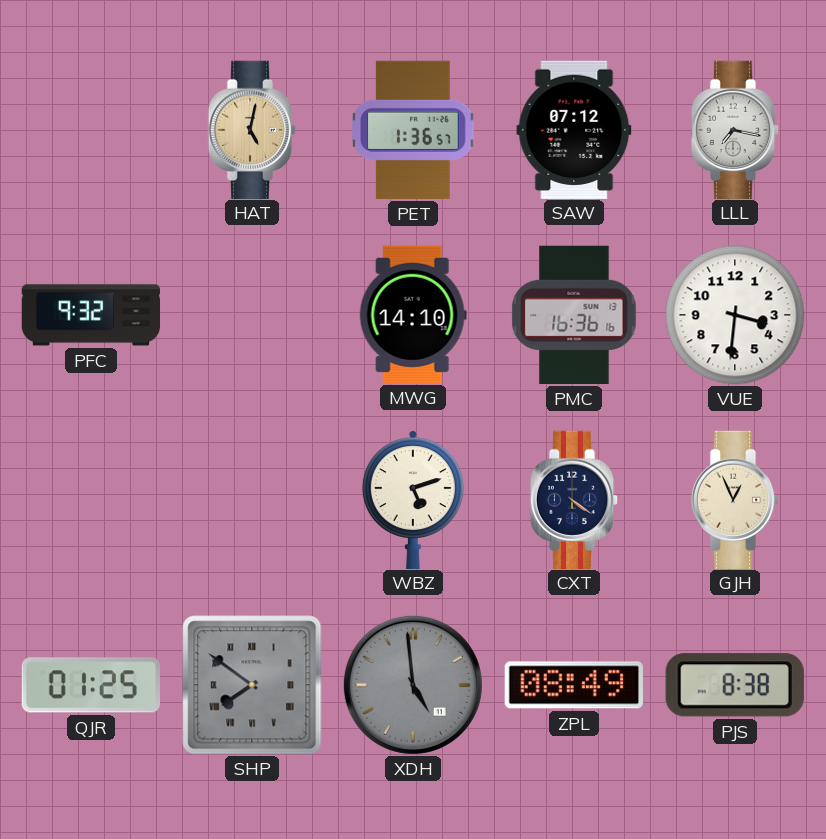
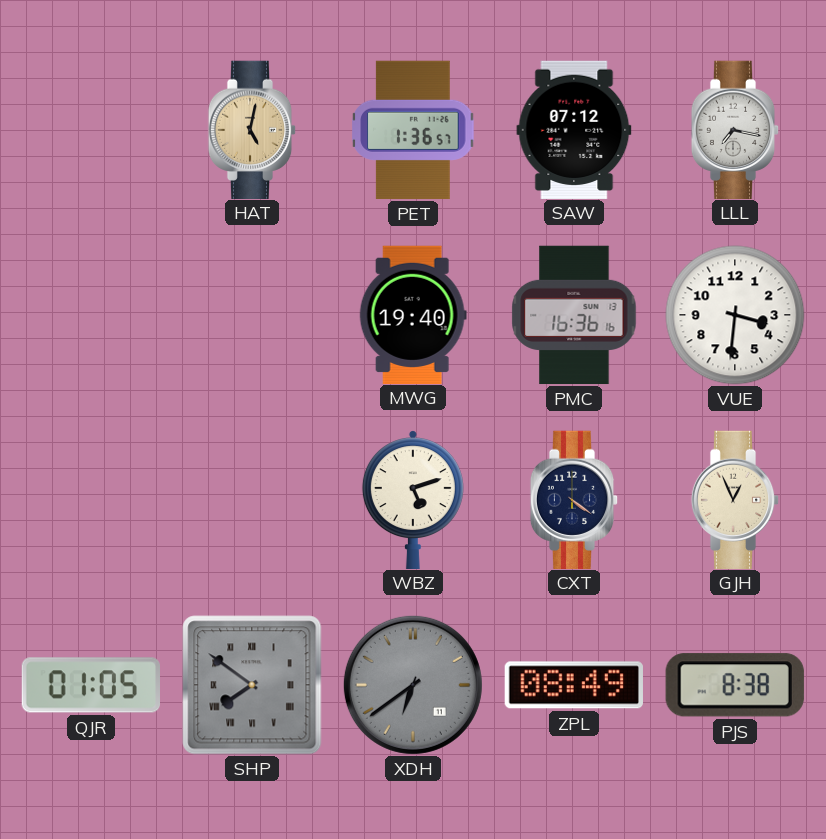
PFC: 9:32 -> none
MWG: 14:10 -> 19:40
QJR: 01:25 -> 01:05
XDH: 4:59 -> 6:39
